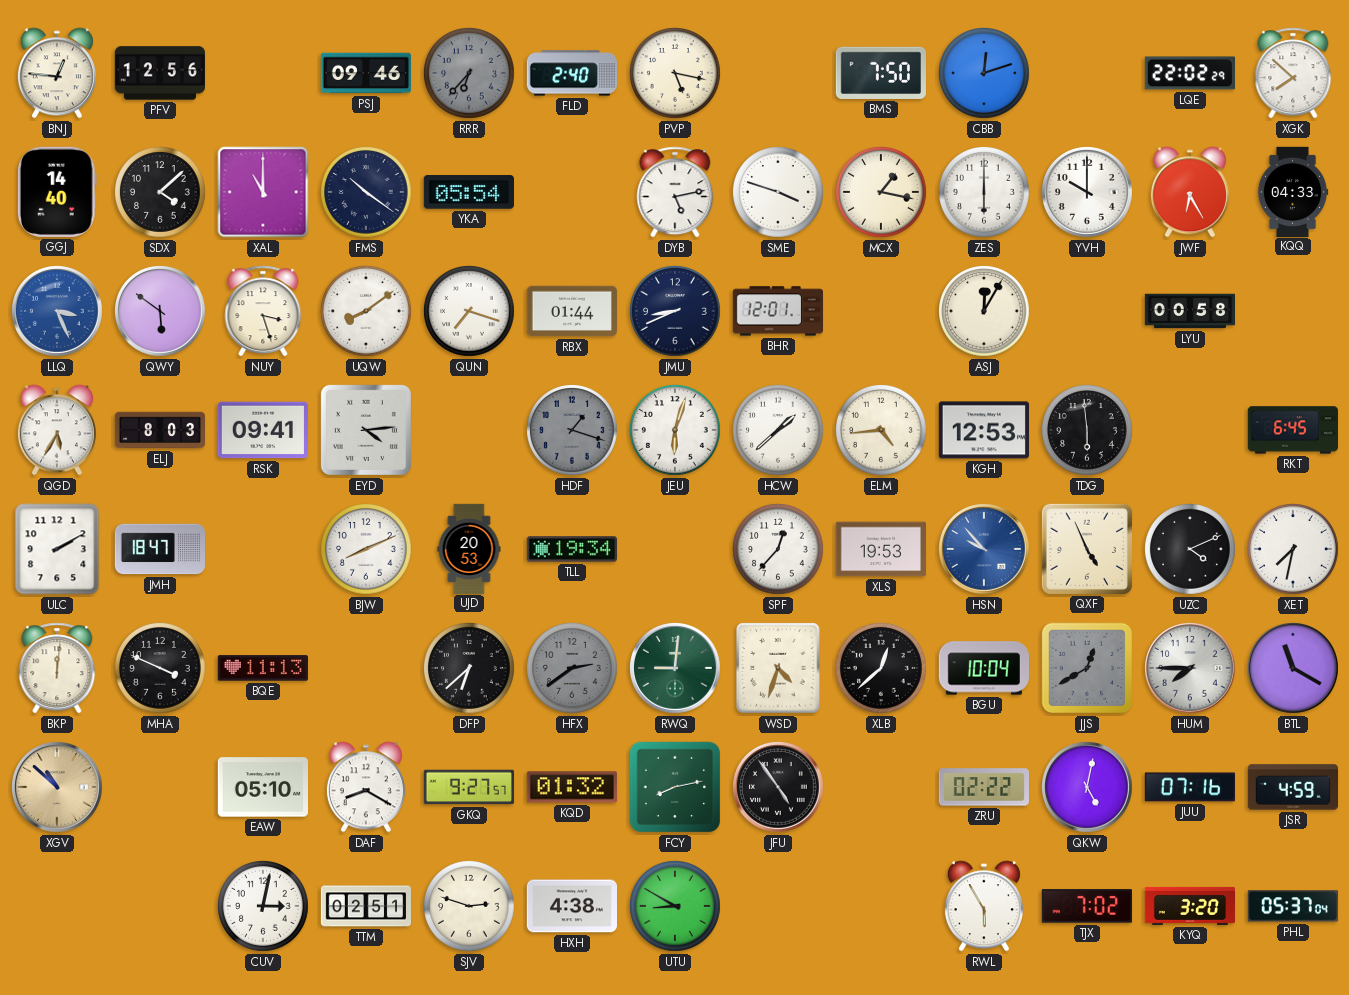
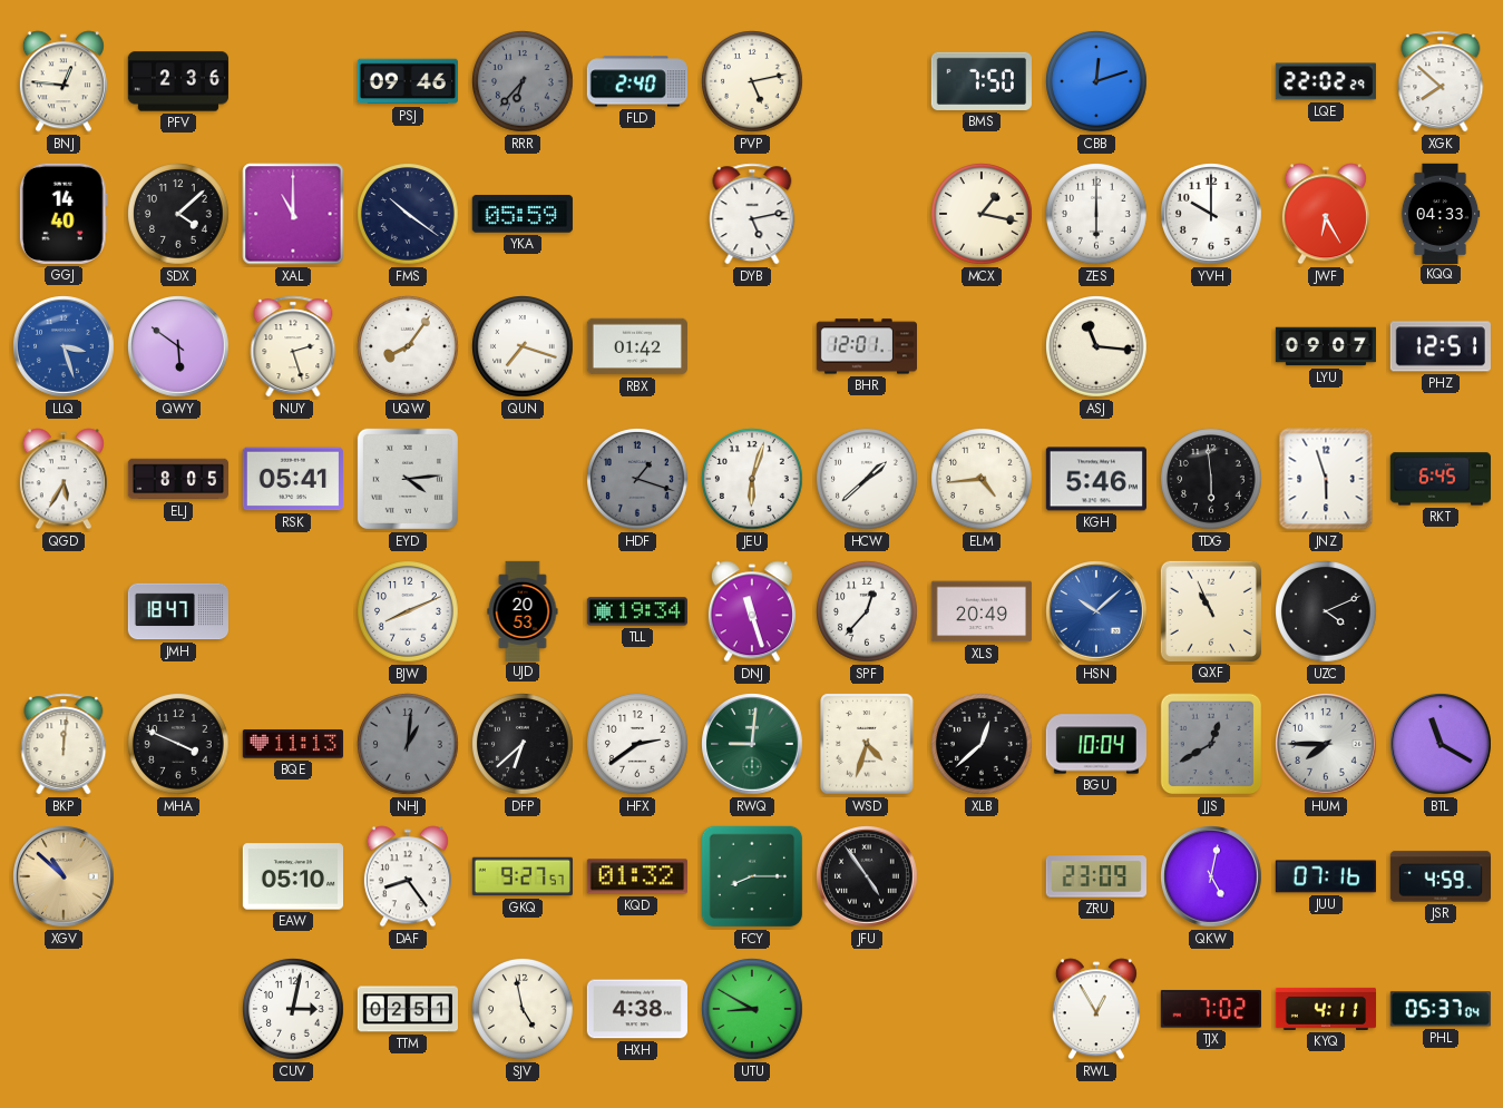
PFV: 12:56 -> 2:36
PVP: 5:17 -> 5:13
YKA: 05:54 -> 05:59
SME: 3:48 -> none
LLQ: 3:26 -> 3:27
NUY: 3:27 -> 2:27
UQW: 8:09 -> 8:06
RBX: 01:44 -> 01:42
JMU: 8:41 -> none
ASJ: 12:05 -> 11:16
LYU: 00:58 -> 09:07
PHZ: none -> 12:51
ELJ: 8:03 -> 8:05
RSK: 09:41 -> 05:41
KGH: 12:53 -> 5:46
JNZ: none -> 5:57
ULC: 2:10 -> none
DNJ: none -> 11:27
XLS: 19:53 -> 20:49
HSN: 9:53 -> 10:08
QXF: 4:56 -> 10:56
XET: 7:32 -> none
NHJ: none -> 1:01
HFX dial: grey -> white
DAF: 8:20 -> 8:24
FCY: 8:13 -> 8:15
ZRU: 02:22 -> 23:09
SJV: 2:48 -> 4:58
RWL: 5:55 -> 12:55
KYQ: 3:20 -> 4:11
